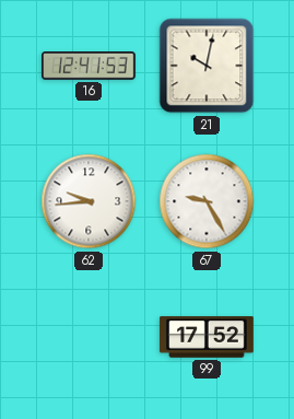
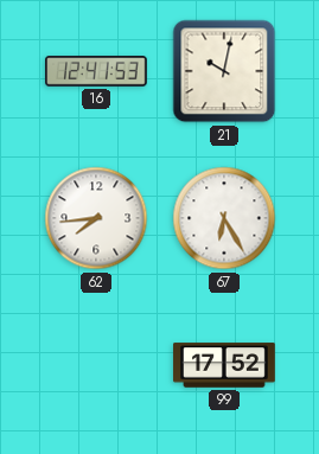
62: 9:44 -> 7:44
67: 9:25 -> 6:25
